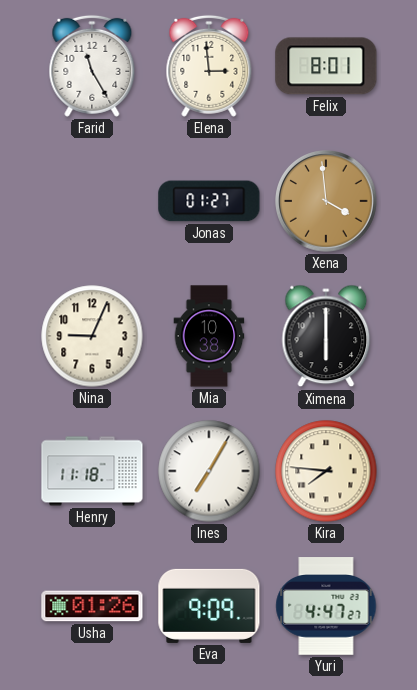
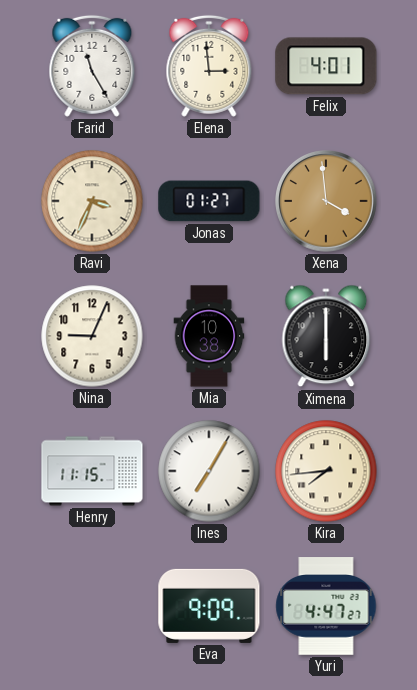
Felix: 8:01 -> 4:01
Ravi: none -> 3:34
Henry: 11:18 -> 11:15
Kira: 7:46 -> 7:44
Usha: 01:26 -> none
